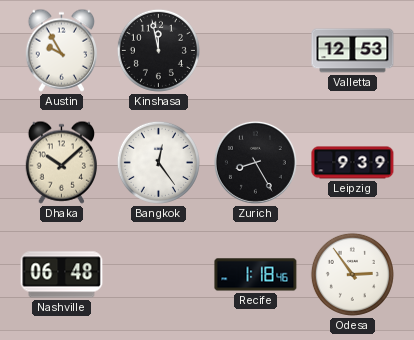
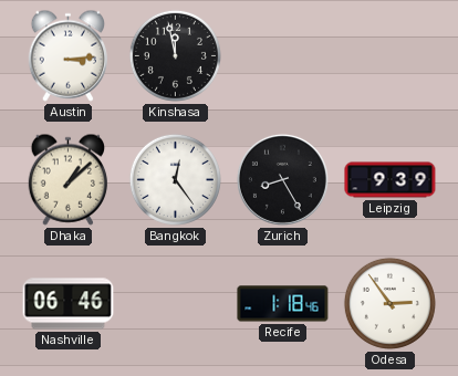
Austin: 9:55 -> 3:14
Valletta: 12:53 -> none
Dhaka: 10:08 -> 1:08
Nashville: 06:48 -> 06:46
